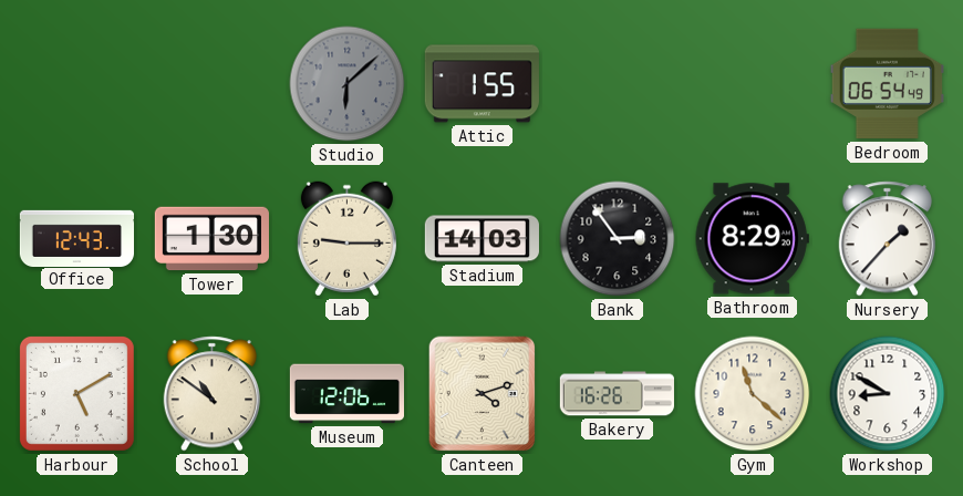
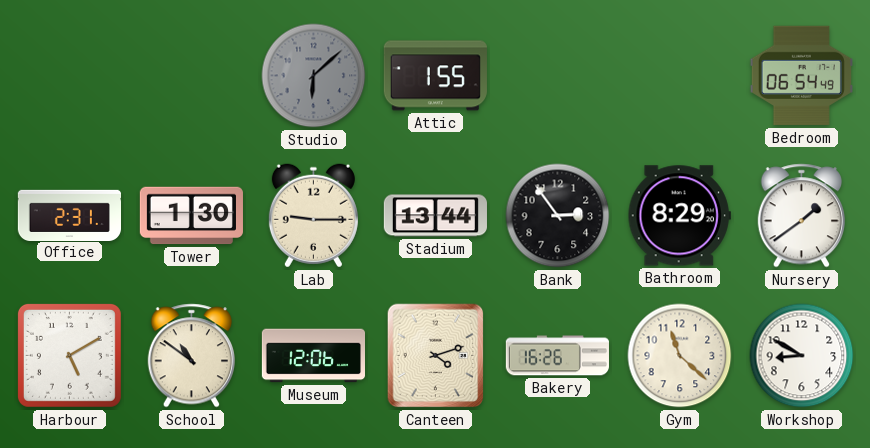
Office: 12:43 -> 2:31
Stadium: 14:03 -> 13:44
Nursery: 1:37 -> 1:39
